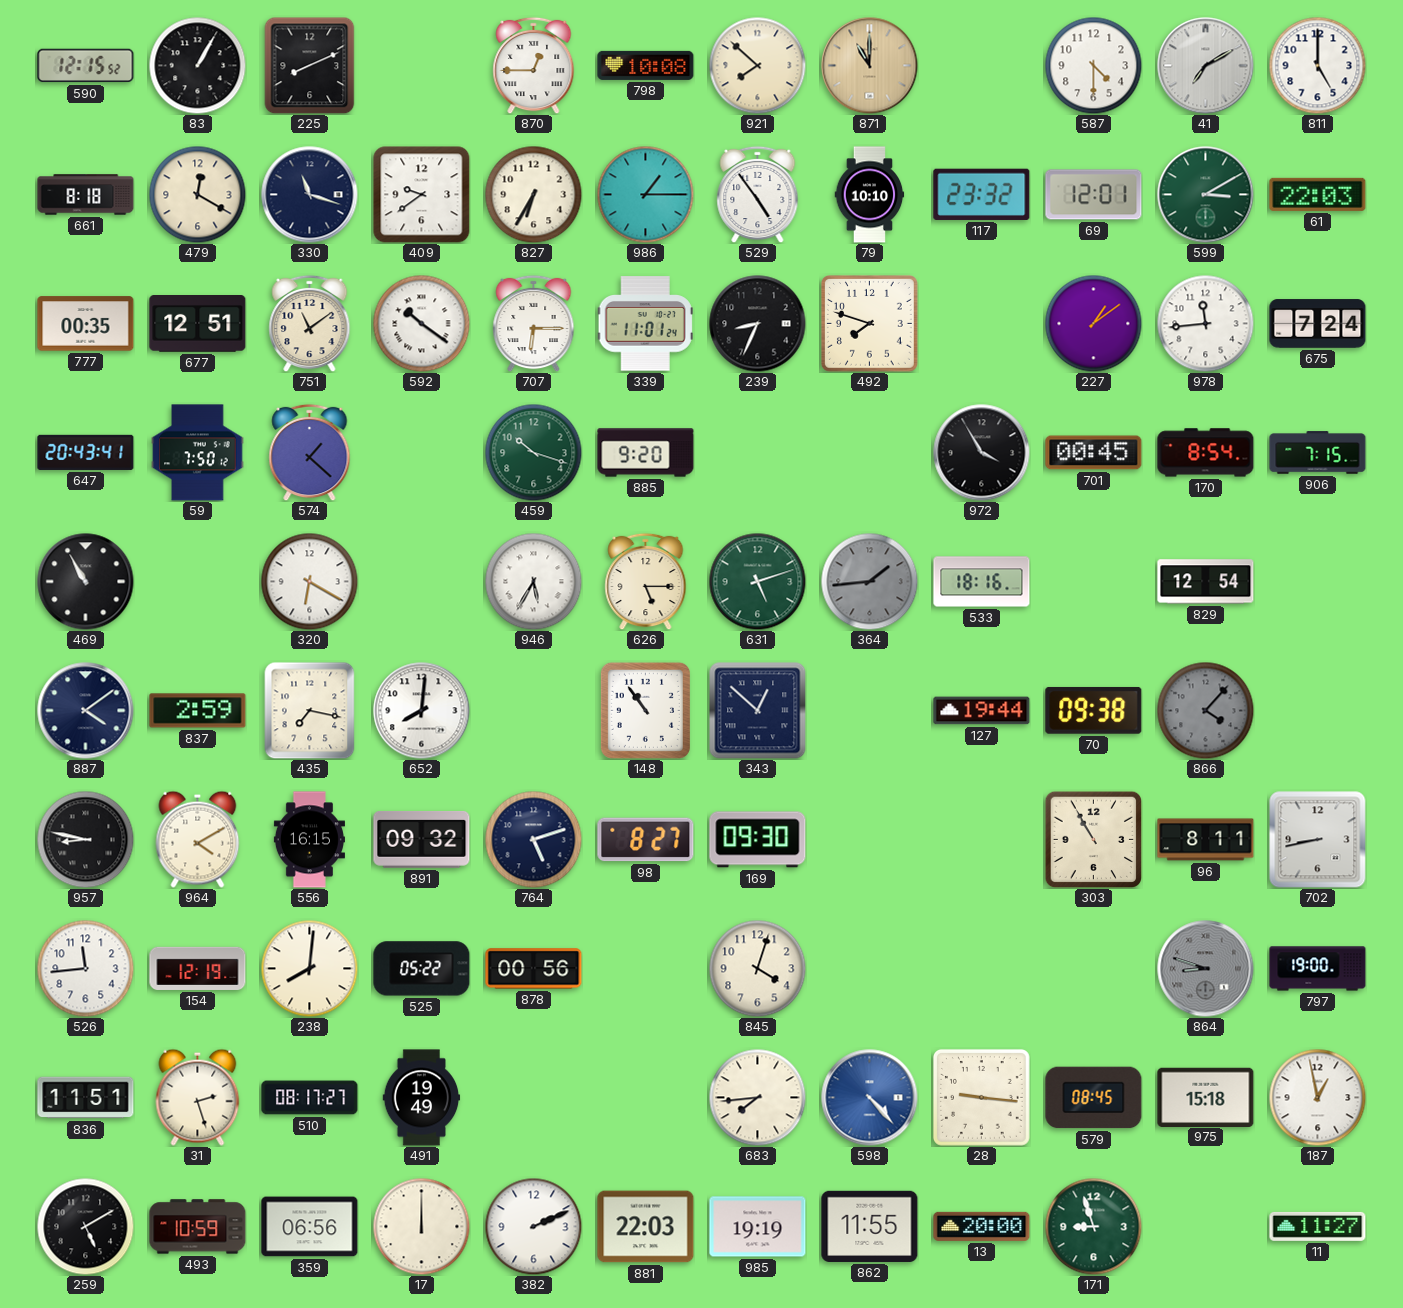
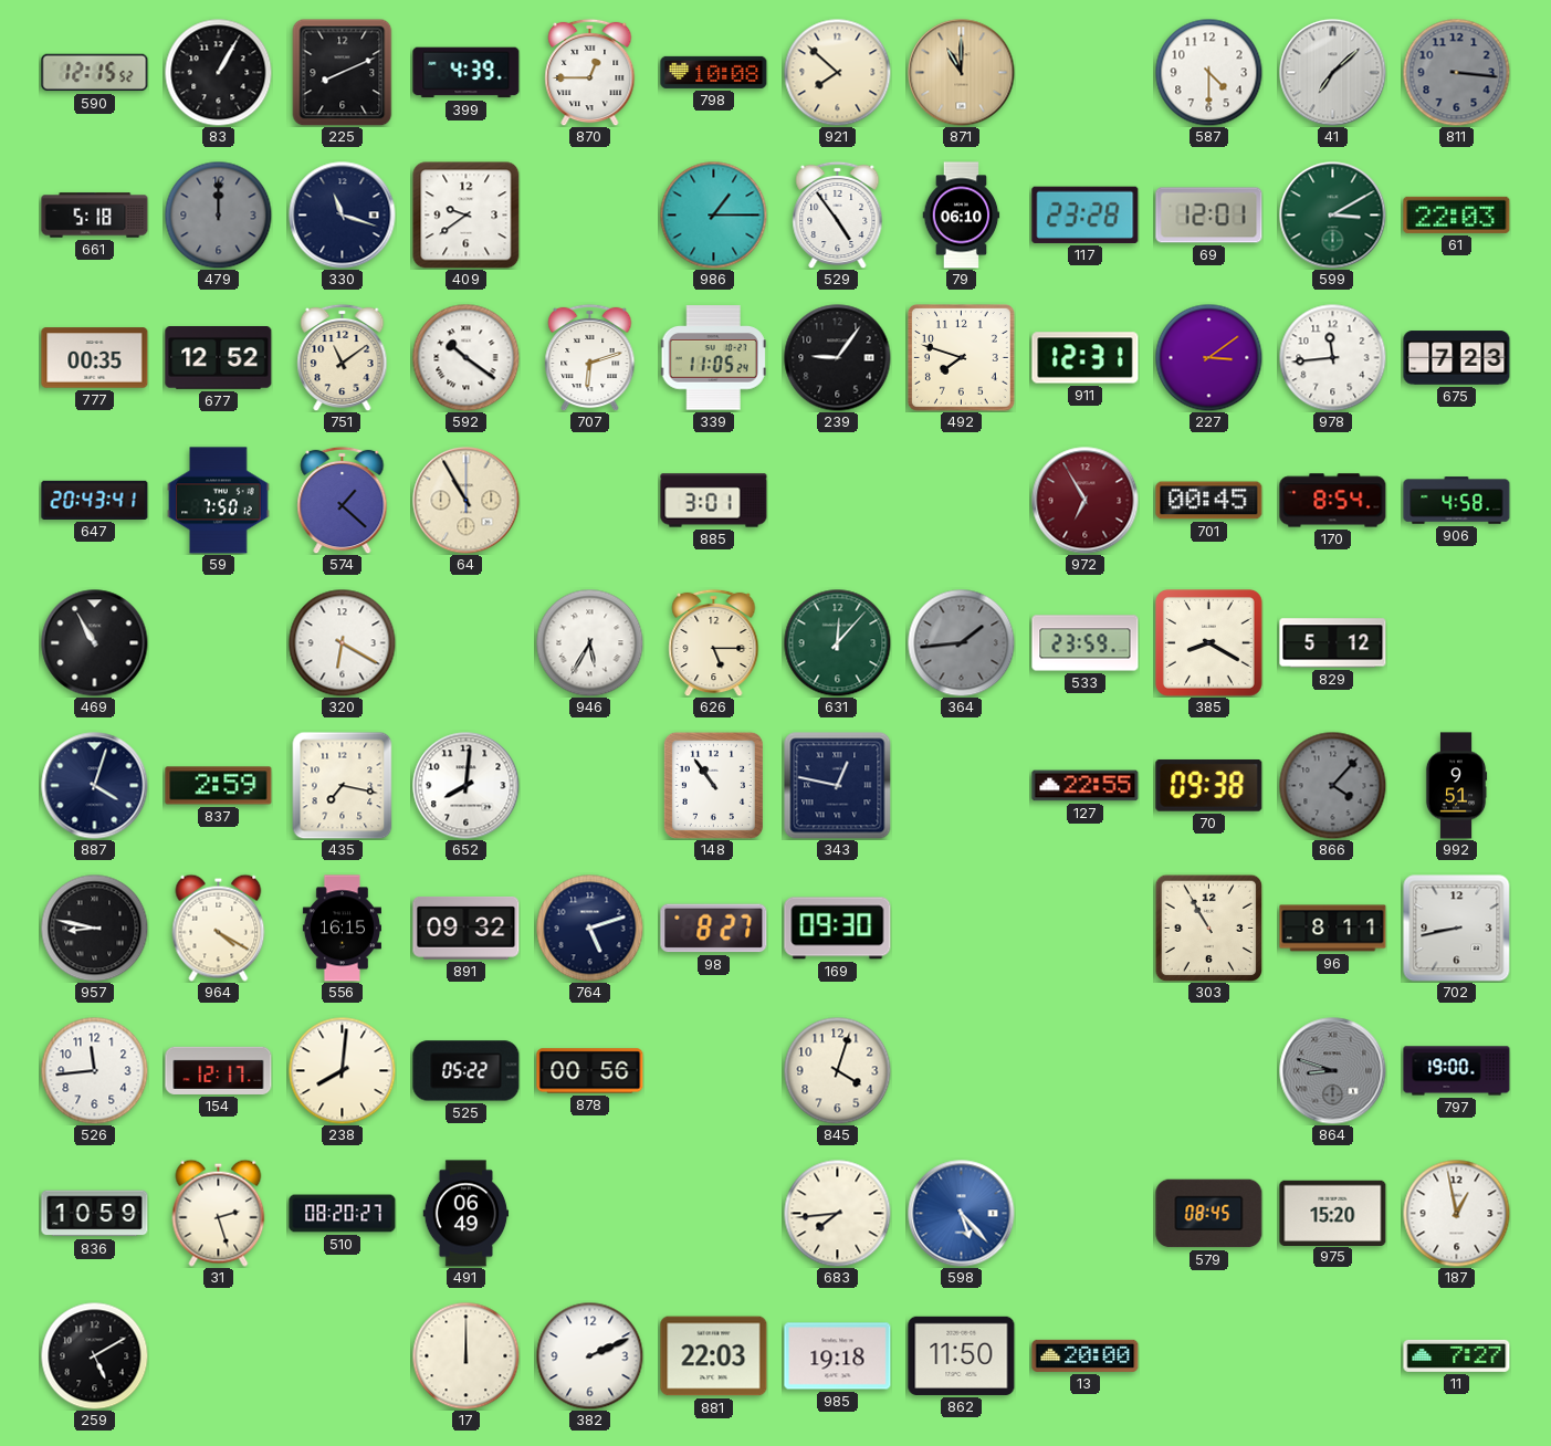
399: none -> 4:39
41: 7:10 -> 7:08
811: 5:00 -> 3:16
811 dial: white -> grey
661: 8:18 -> 5:18
479: 12:20 -> 12:00
479 dial: cream -> grey
827: 6:35 -> none
79: 10:10 -> 06:10
117: 23:32 -> 23:28
677: 12:51 -> 12:52
707: 6:15 -> 6:12
339: 11:01 -> 11:05
239: 8:34 -> 9:06
911: none -> 12:31
227: 1:09 -> 3:09
675: 7:24 -> 7:23
64: none -> 10:55
459: 10:18 -> none
885: 9:20 -> 3:01
972: 3:55 -> 6:55
972 dial: black -> burgundy
906: 7:15 -> 4:58
631: 5:12 -> 12:07
533: 18:16 -> 23:59
385: none -> 8:20
829: 12:54 -> 5:12
887: 4:09 -> 4:03
343: 12:52 -> 12:47
127: 19:44 -> 22:55
992: none -> 9:51
964: 4:10 -> 4:20
154: 12:19 -> 12:17
836: 11:51 -> 10:59
510: 08:17 -> 08:20
491: 19:49 -> 06:49
598: 4:23 -> 5:23
28: 9:16 -> none
975: 15:18 -> 15:20
493: 10:59 -> none
359: 06:56 -> none
985: 19:19 -> 19:18
862: 11:55 -> 11:50
171: 8:57 -> none
11: 11:27 -> 7:27
